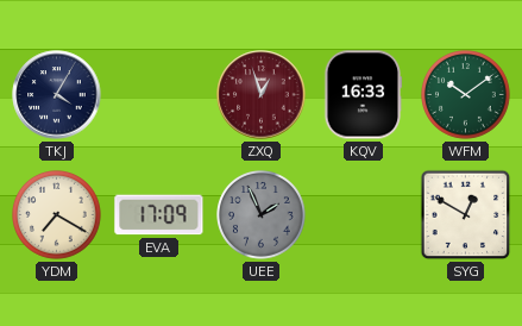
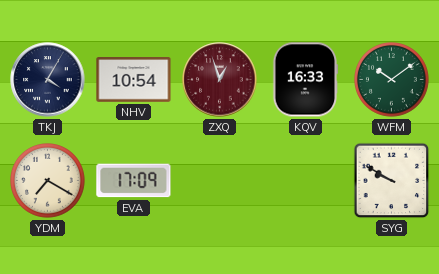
NHV: none -> 10:54
UEE: 1:56 -> none
SYG: 12:50 -> 9:50
